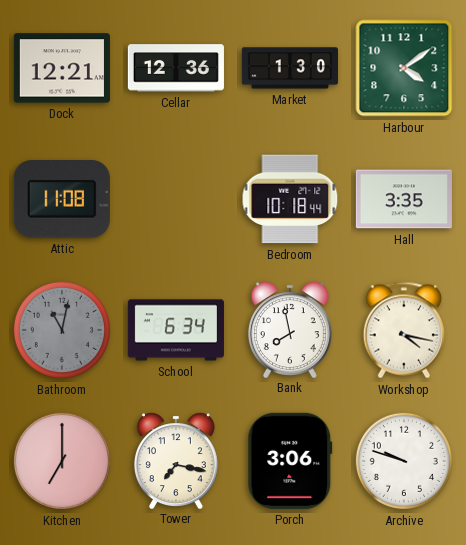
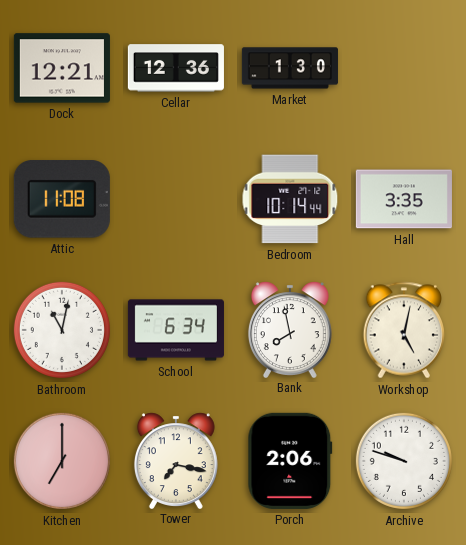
Harbour: 4:09 -> none
Bedroom: 10:18 -> 10:14
Bathroom dial: grey -> white
Workshop: 4:17 -> 5:02
Porch: 3:06 -> 2:06
